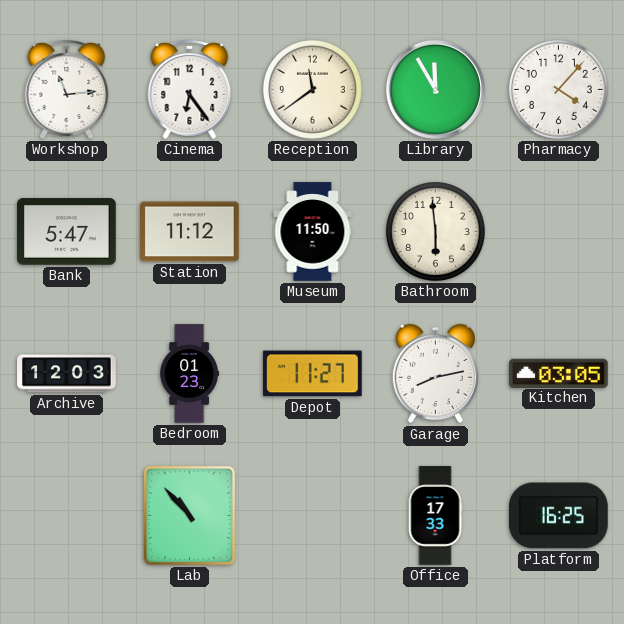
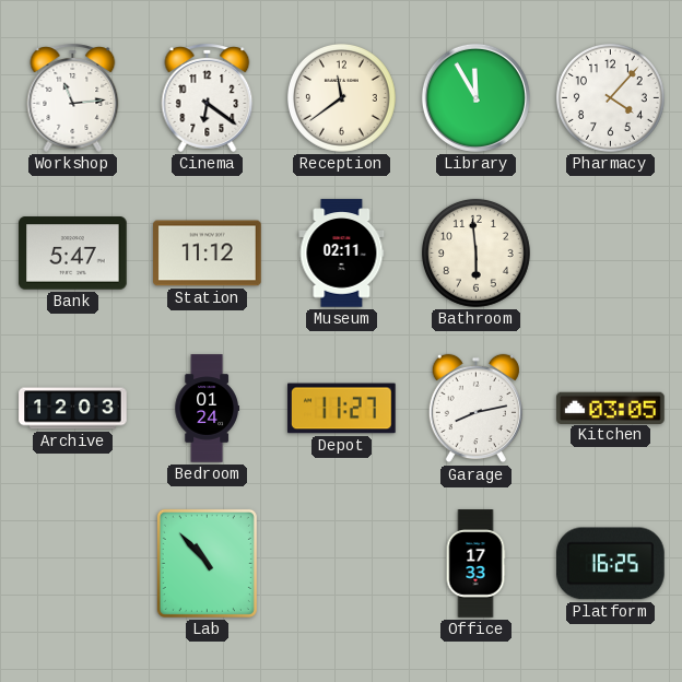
Cinema: 6:24 -> 6:21
Museum: 11:50 -> 02:11
Bedroom: 01:23 -> 01:24
